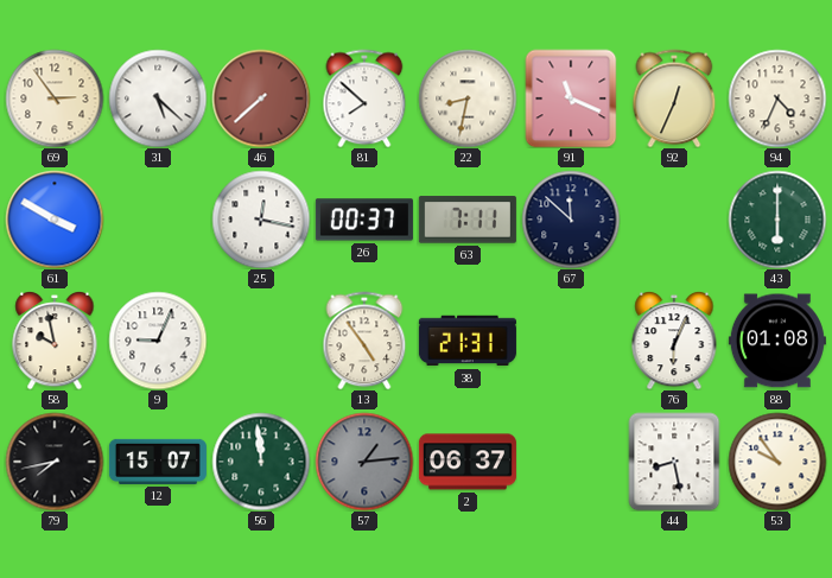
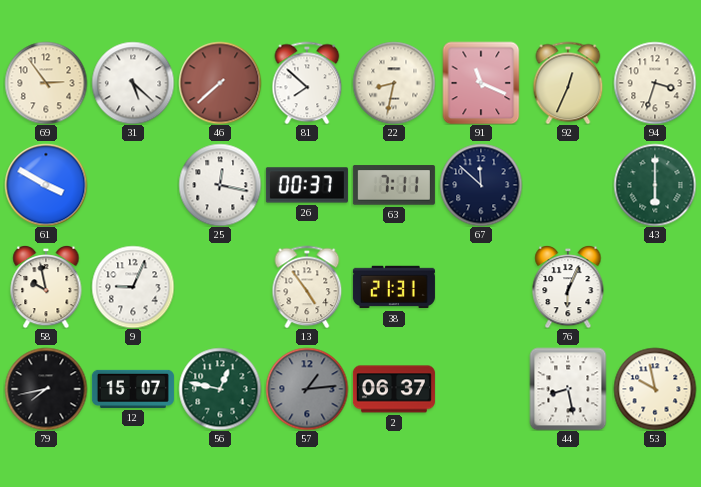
94: 4:34 -> 3:33
88: 01:08 -> none
56: 11:59 -> 12:47
53: 9:54 -> 9:58
